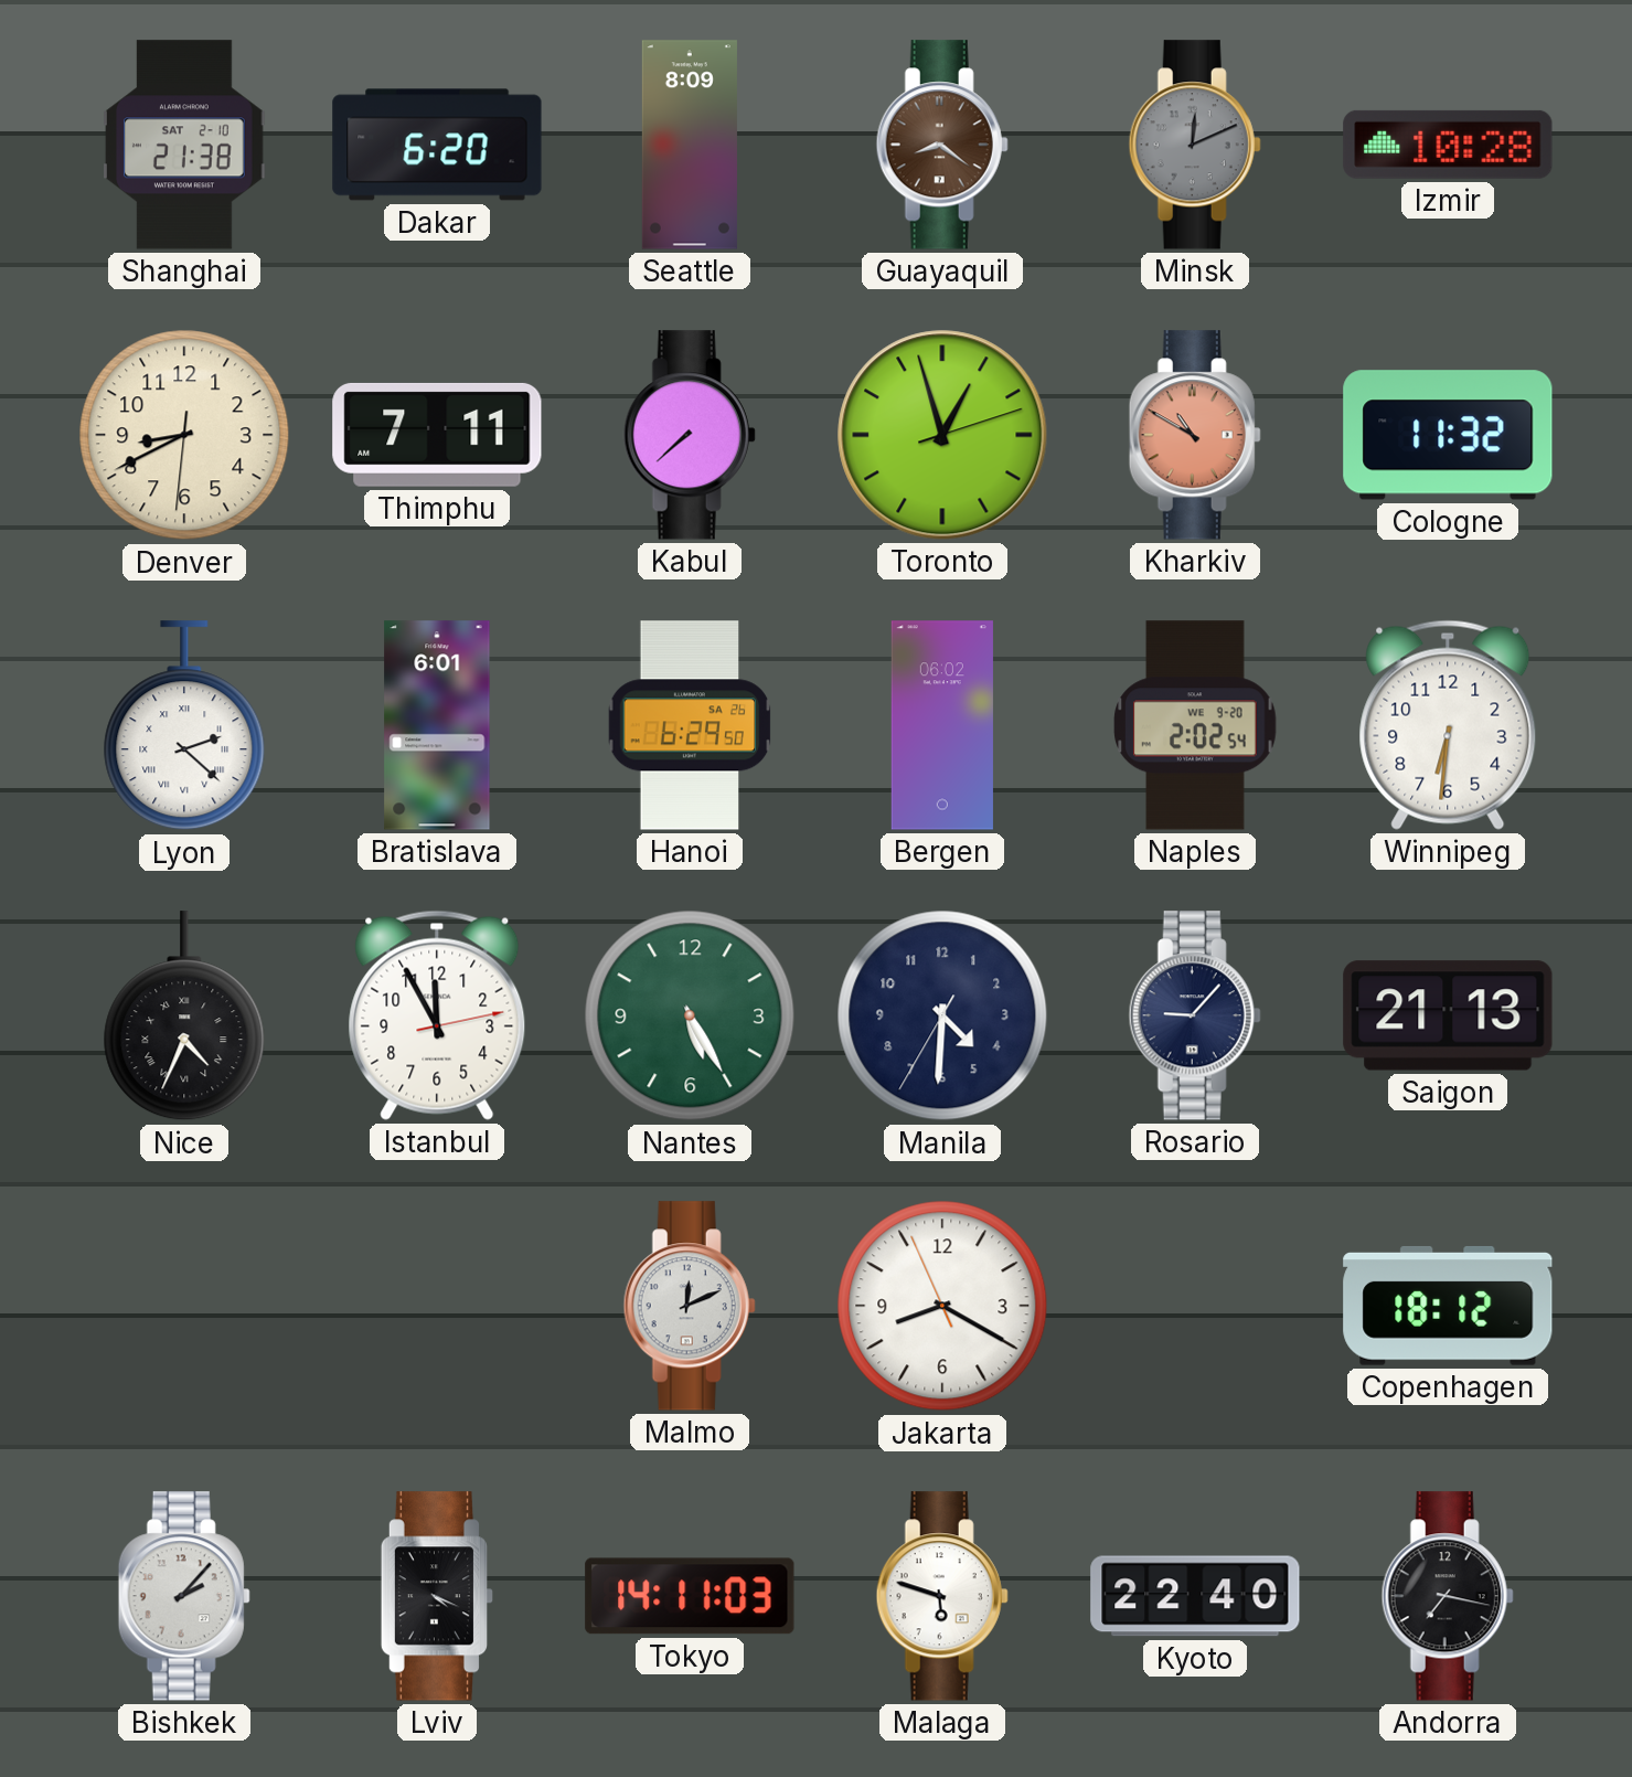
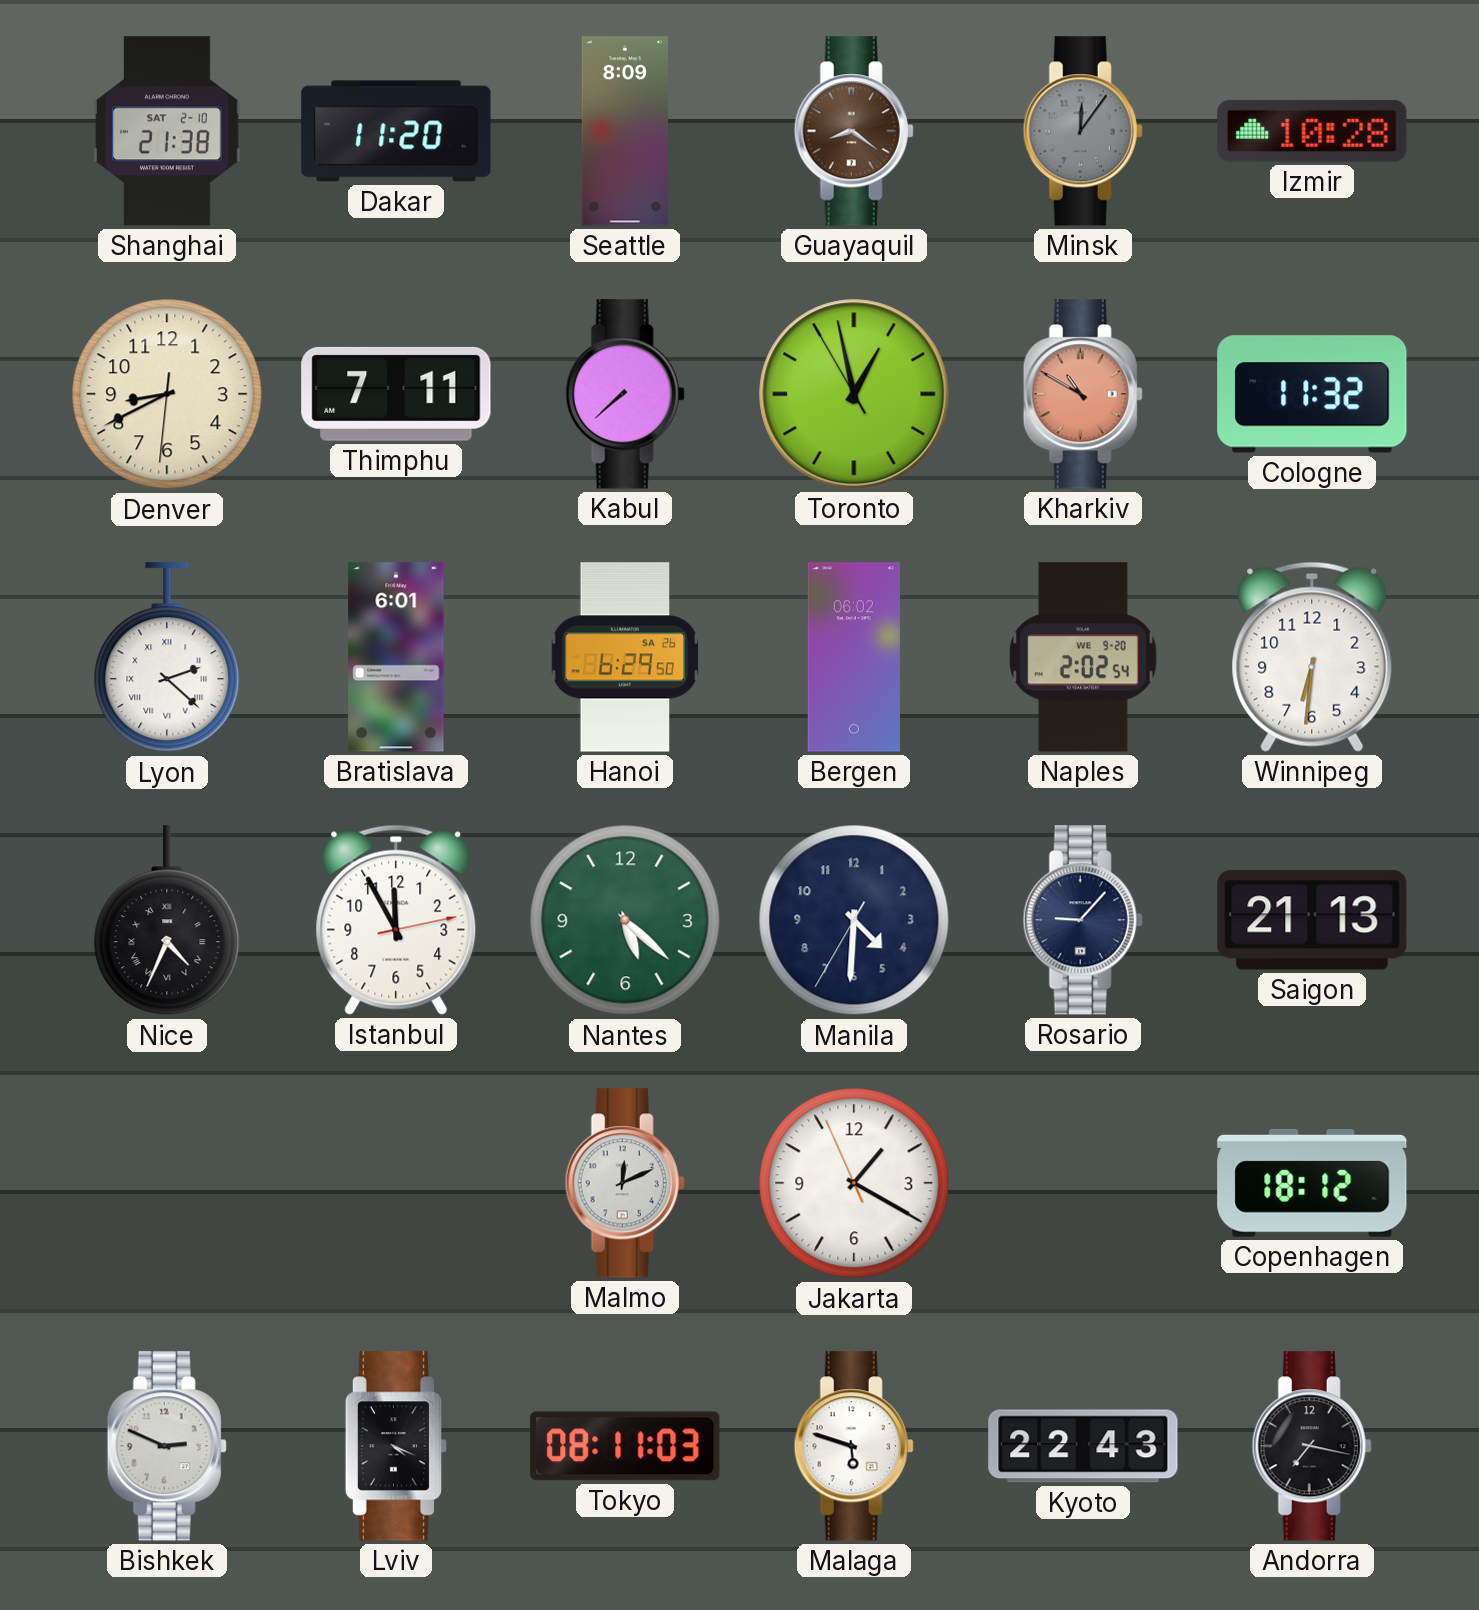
Dakar: 6:20 -> 11:20
Minsk: 12:11 -> 12:06
Toronto: 12:57:12 -> 12:57:55
Nantes: 5:25 -> 5:22
Jakarta: 8:19 -> 1:19
Bishkek: 2:07 -> 2:49
Tokyo: 14:11 -> 08:11
Kyoto: 22:40 -> 22:43
